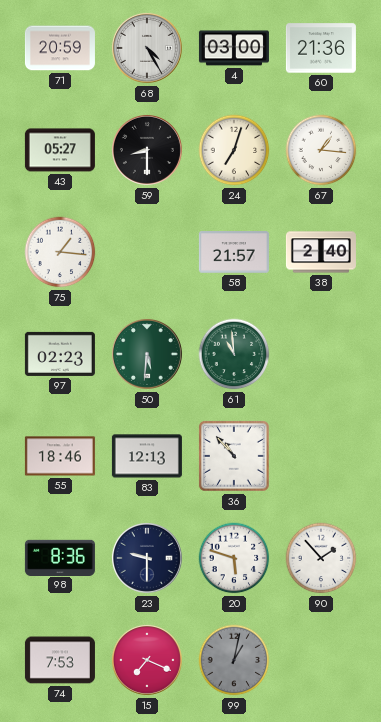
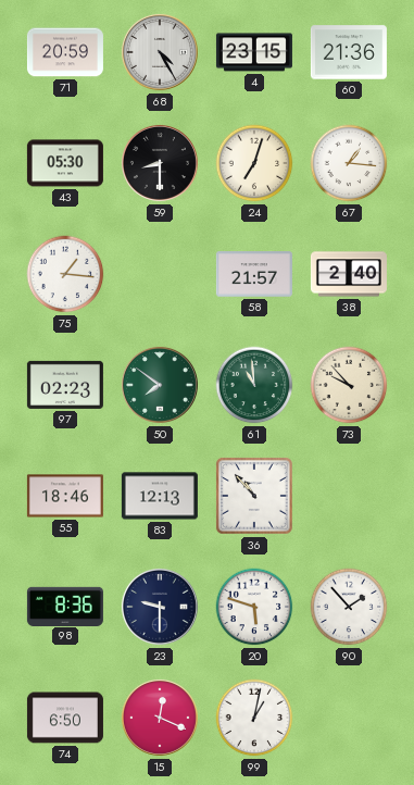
4: 03:00 -> 23:15
43: 05:27 -> 05:30
50: 5:31 -> 7:51
73: none -> 9:53
74: 7:53 -> 6:50
15: 7:19 -> 12:19
99 dial: grey -> white
